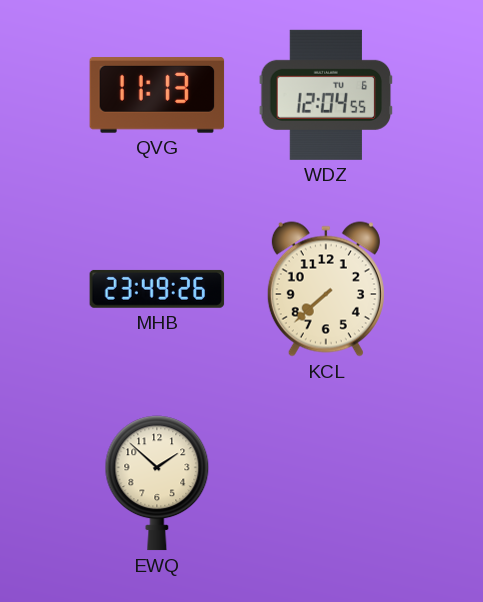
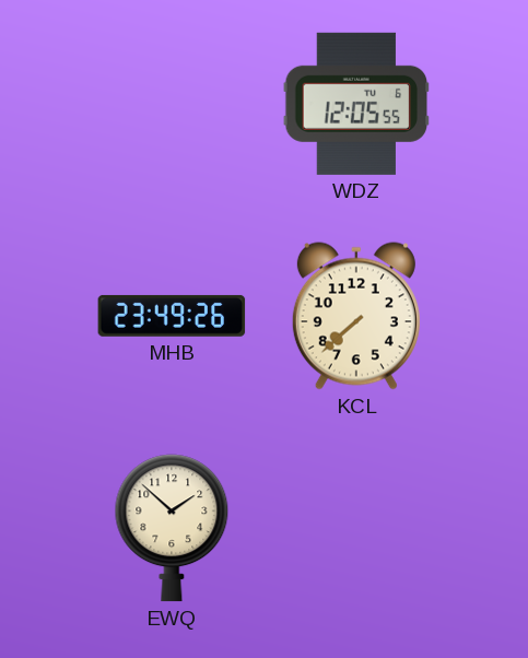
QVG: 11:13 -> none
WDZ: 12:04 -> 12:05
